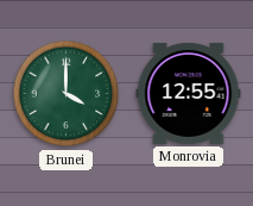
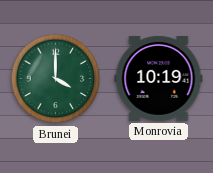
Monrovia: 12:55 -> 10:19
